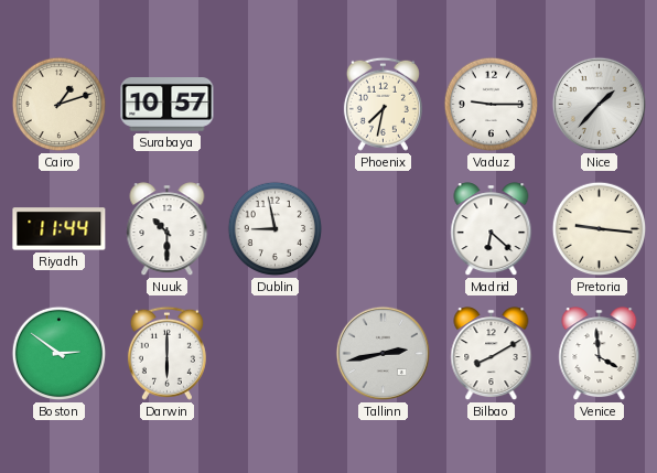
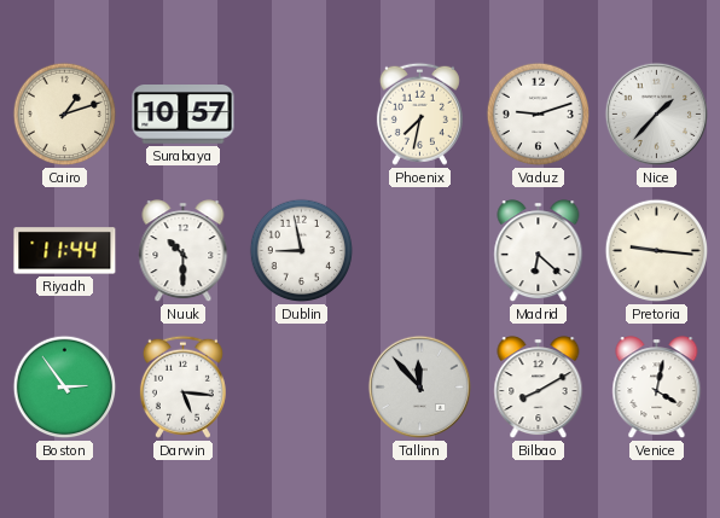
Vaduz: 9:15 -> 9:12
Boston: 2:51 -> 2:54
Darwin: 6:00 -> 5:16
Tallinn: 2:43 -> 11:53
Venice: 3:59 -> 4:02
